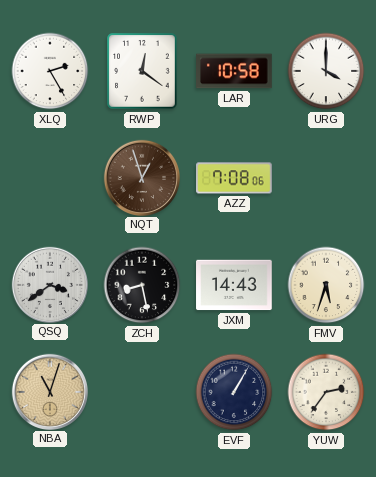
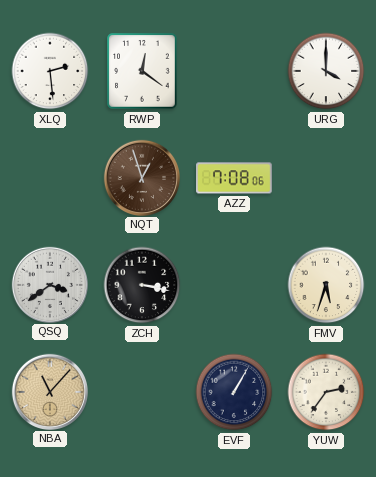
XLQ: 2:25 -> 2:29
LAR: 10:58 -> none
ZCH: 8:28 -> 3:17
JXM: 14:43 -> none
NBA: 11:03 -> 11:07
